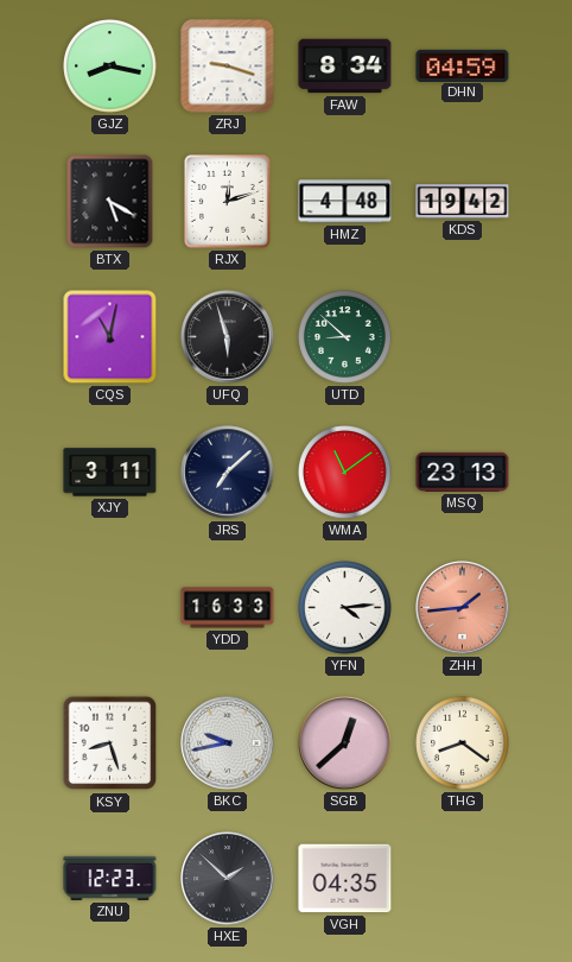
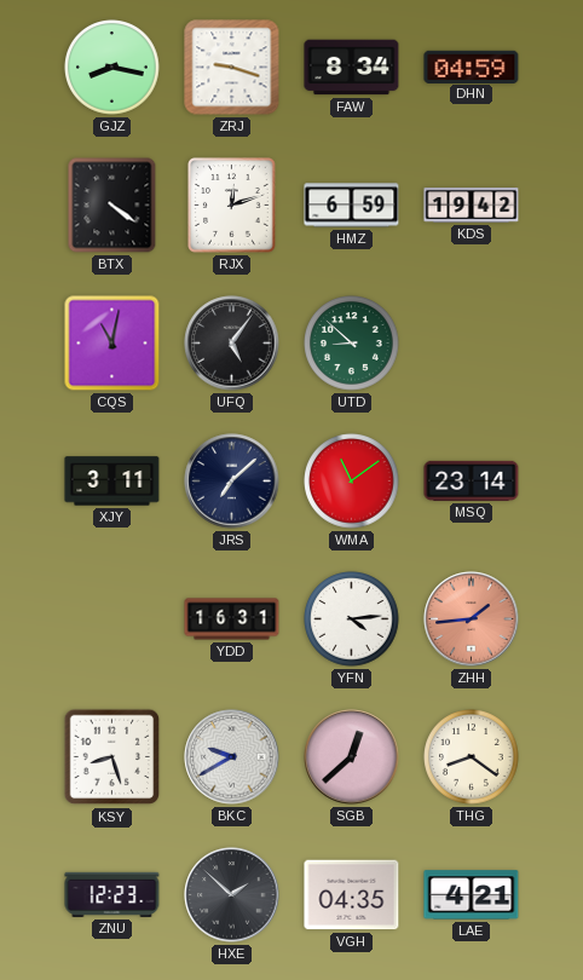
BTX: 5:20 -> 4:21
HMZ: 4:48 -> 6:59
UFQ: 5:57 -> 5:06
MSQ: 23:13 -> 23:14
YDD: 16:33 -> 16:31
BKC: 9:43 -> 9:40
LAE: none -> 4:21
